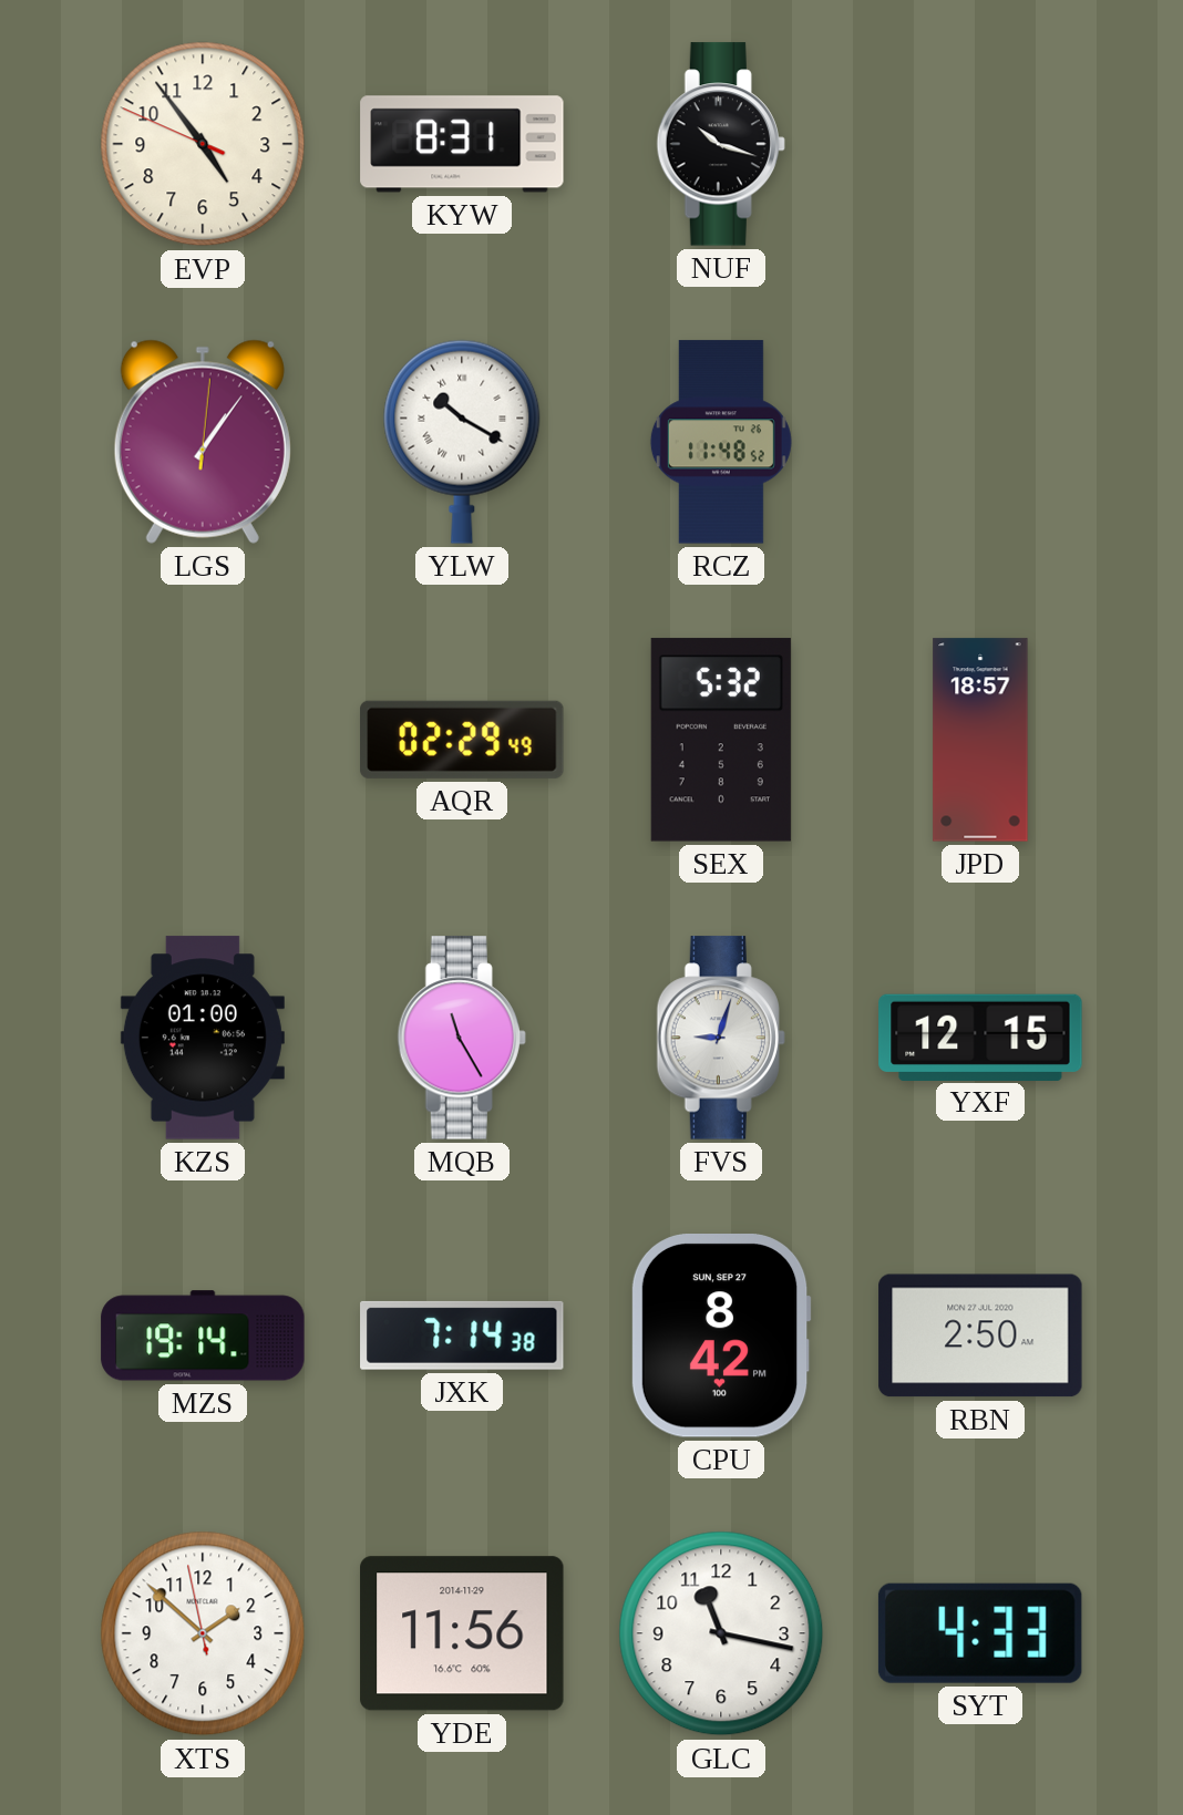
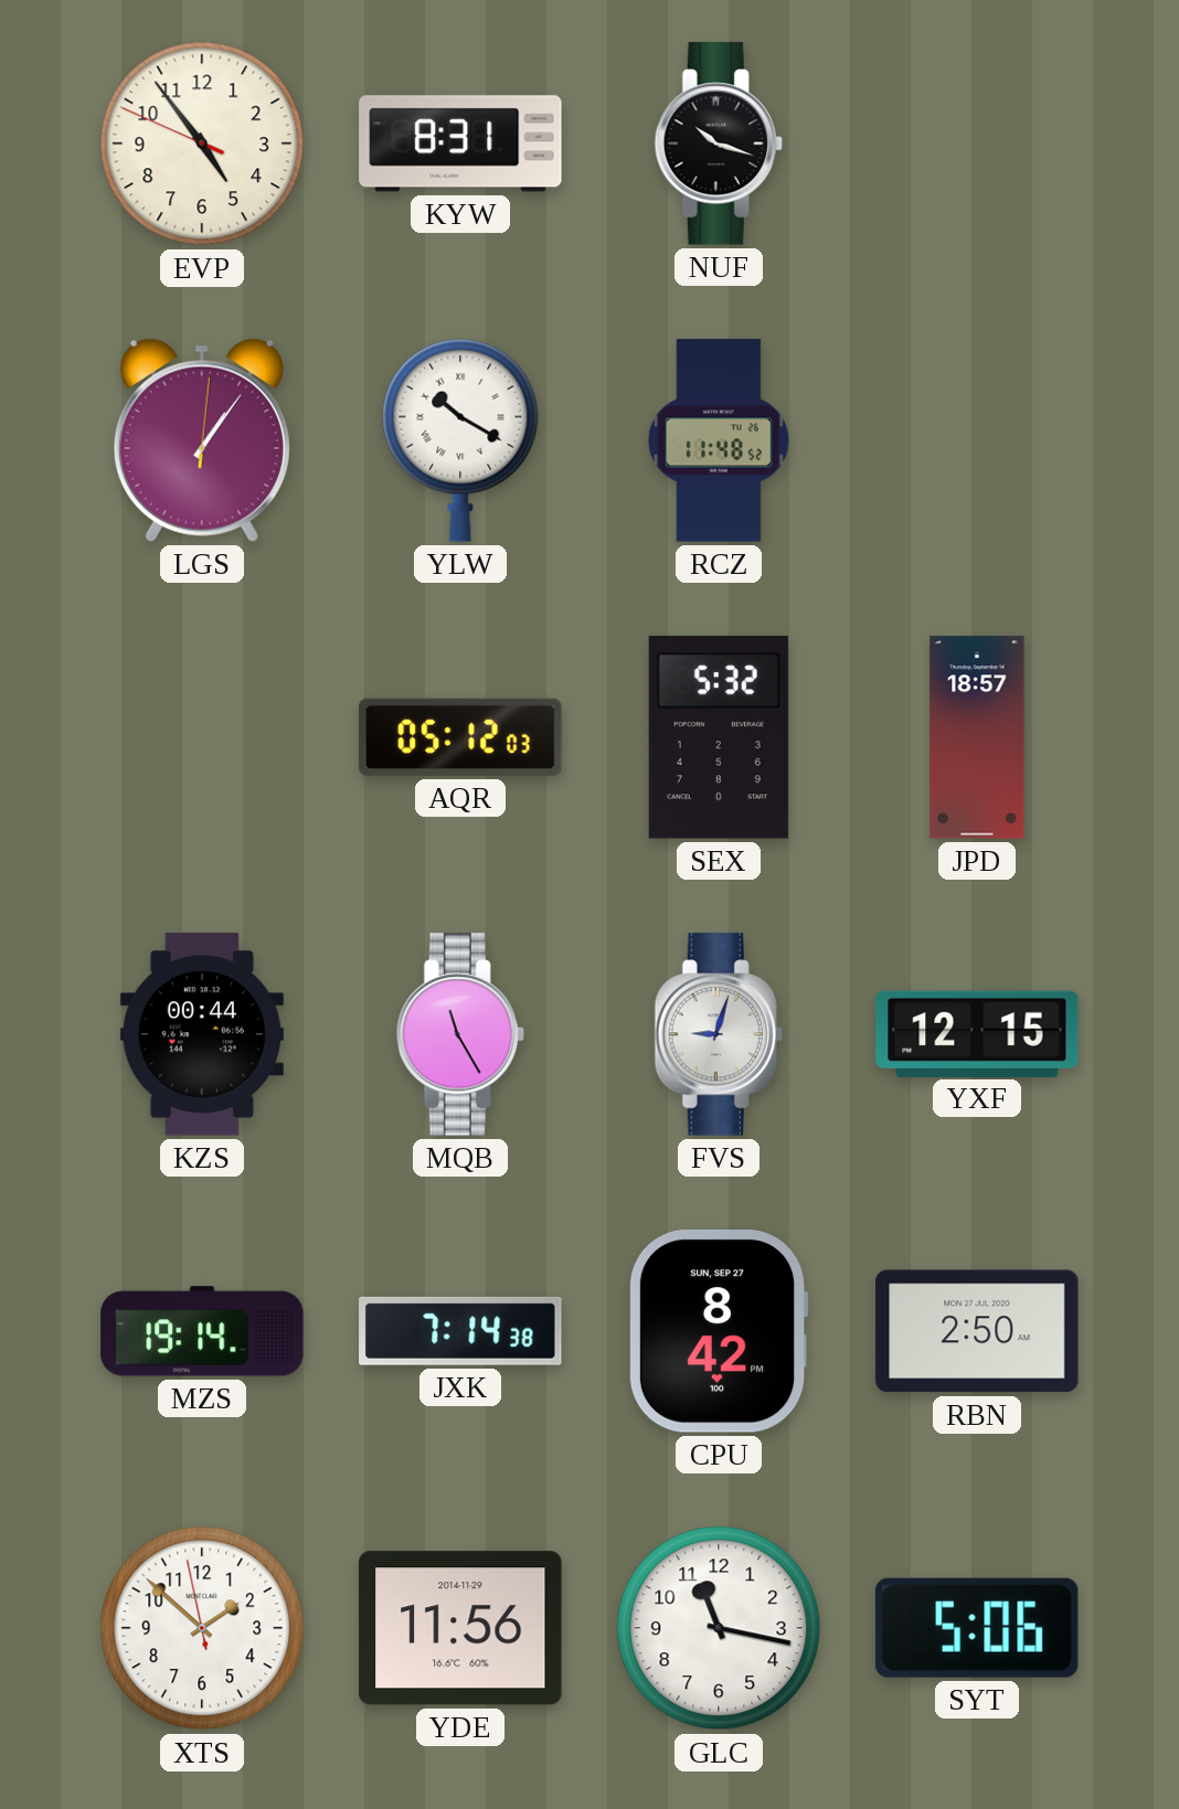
AQR: 02:29 -> 05:12
KZS: 01:00 -> 00:44
SYT: 4:33 -> 5:06
